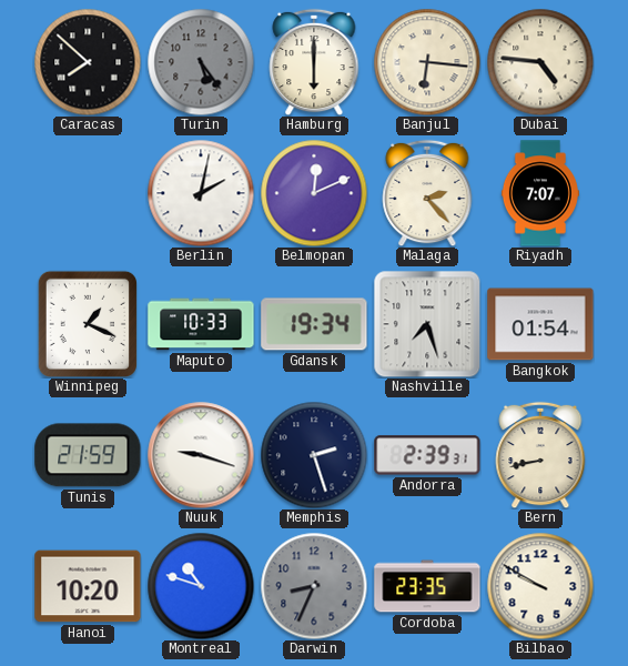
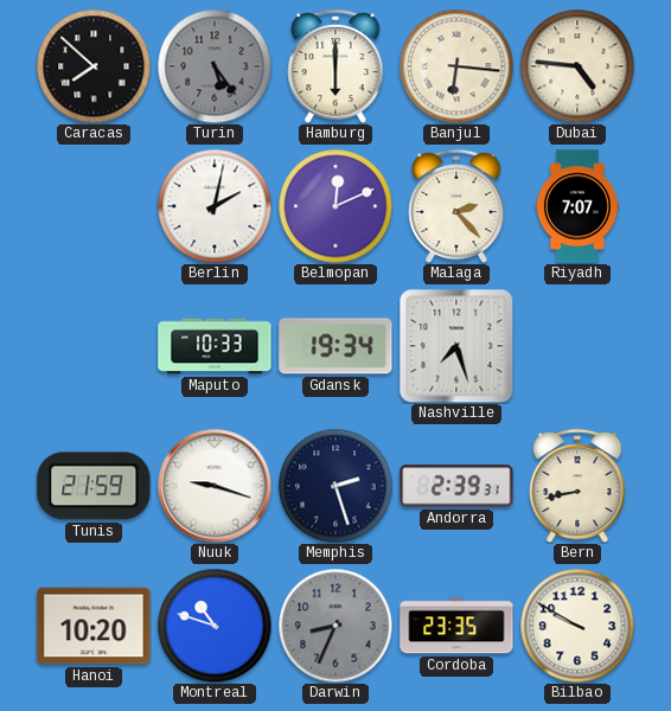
Winnipeg: 1:19 -> none
Bangkok: 01:54 -> none
